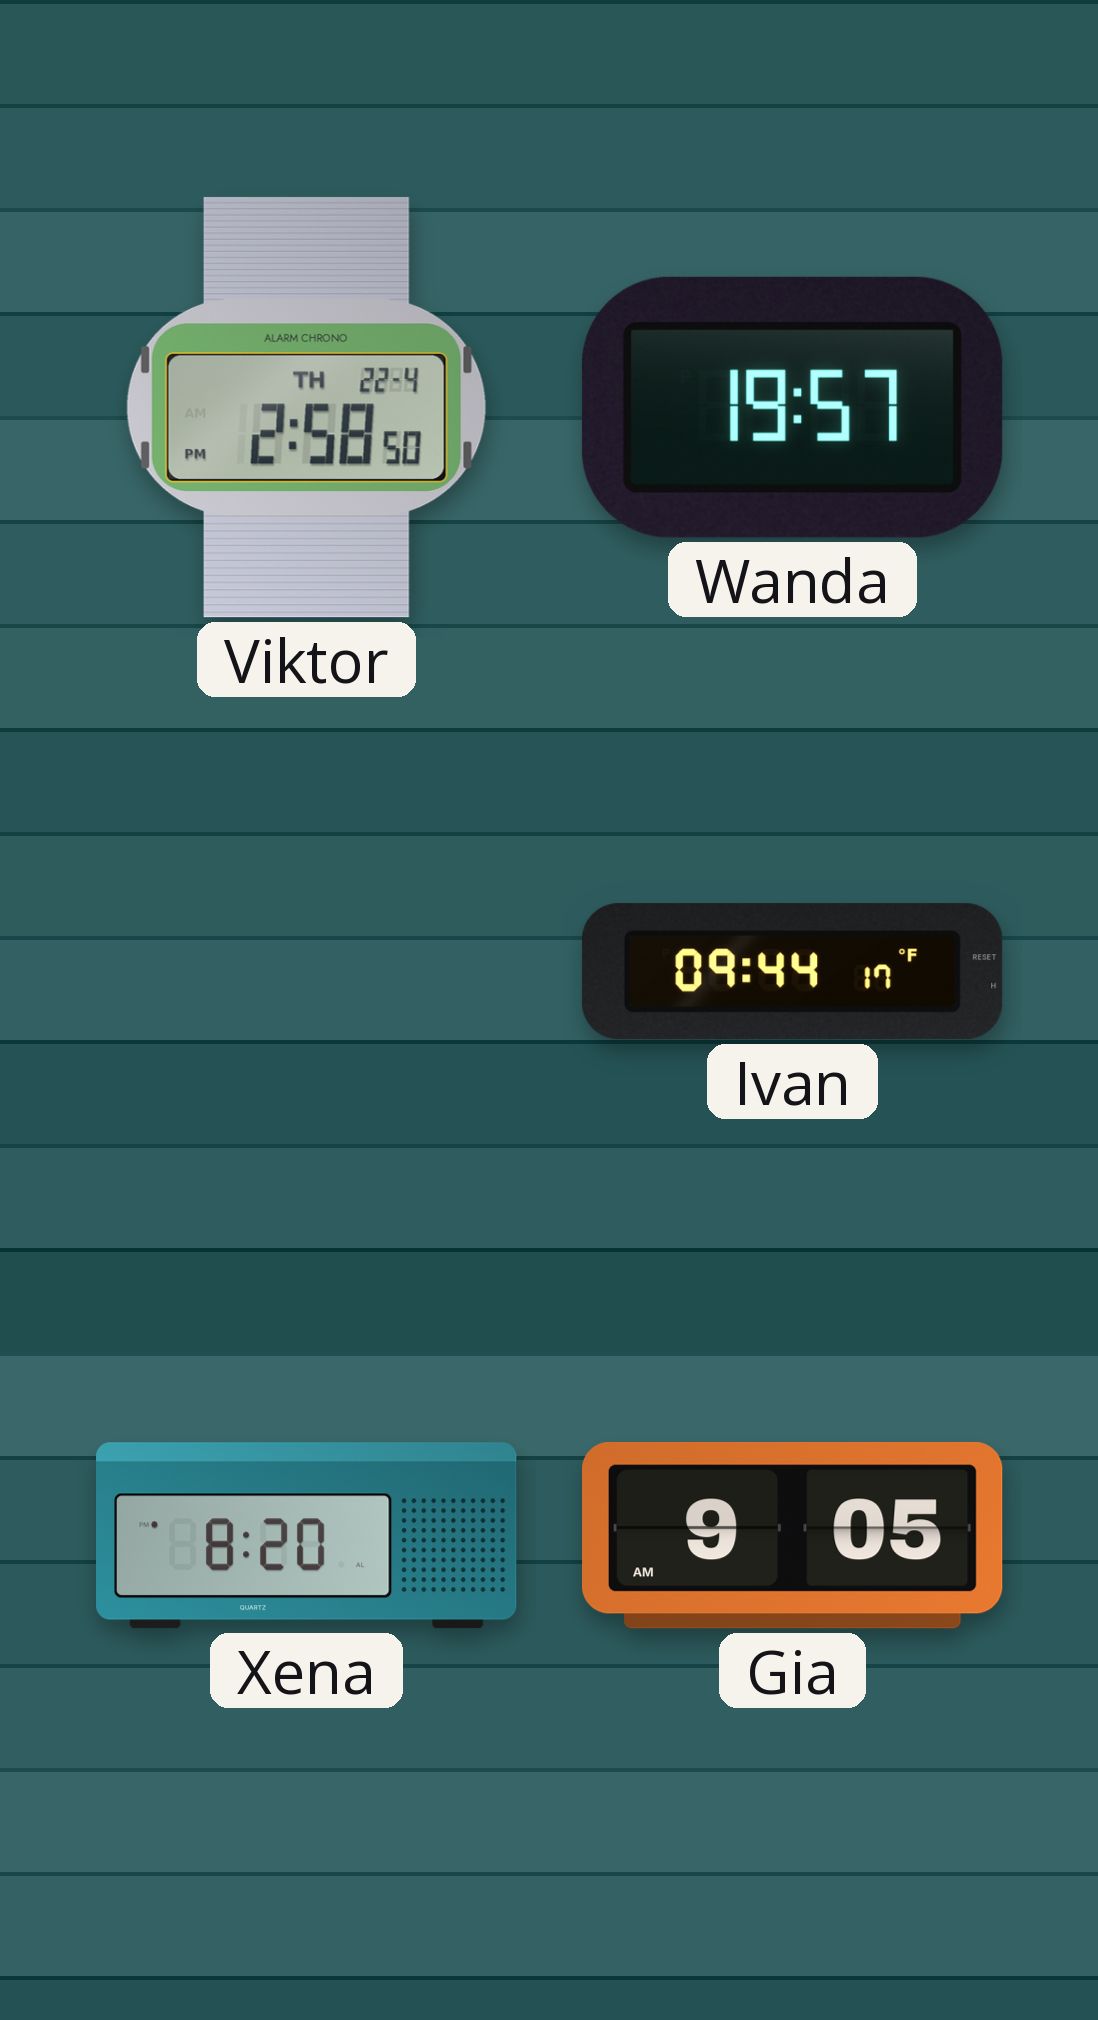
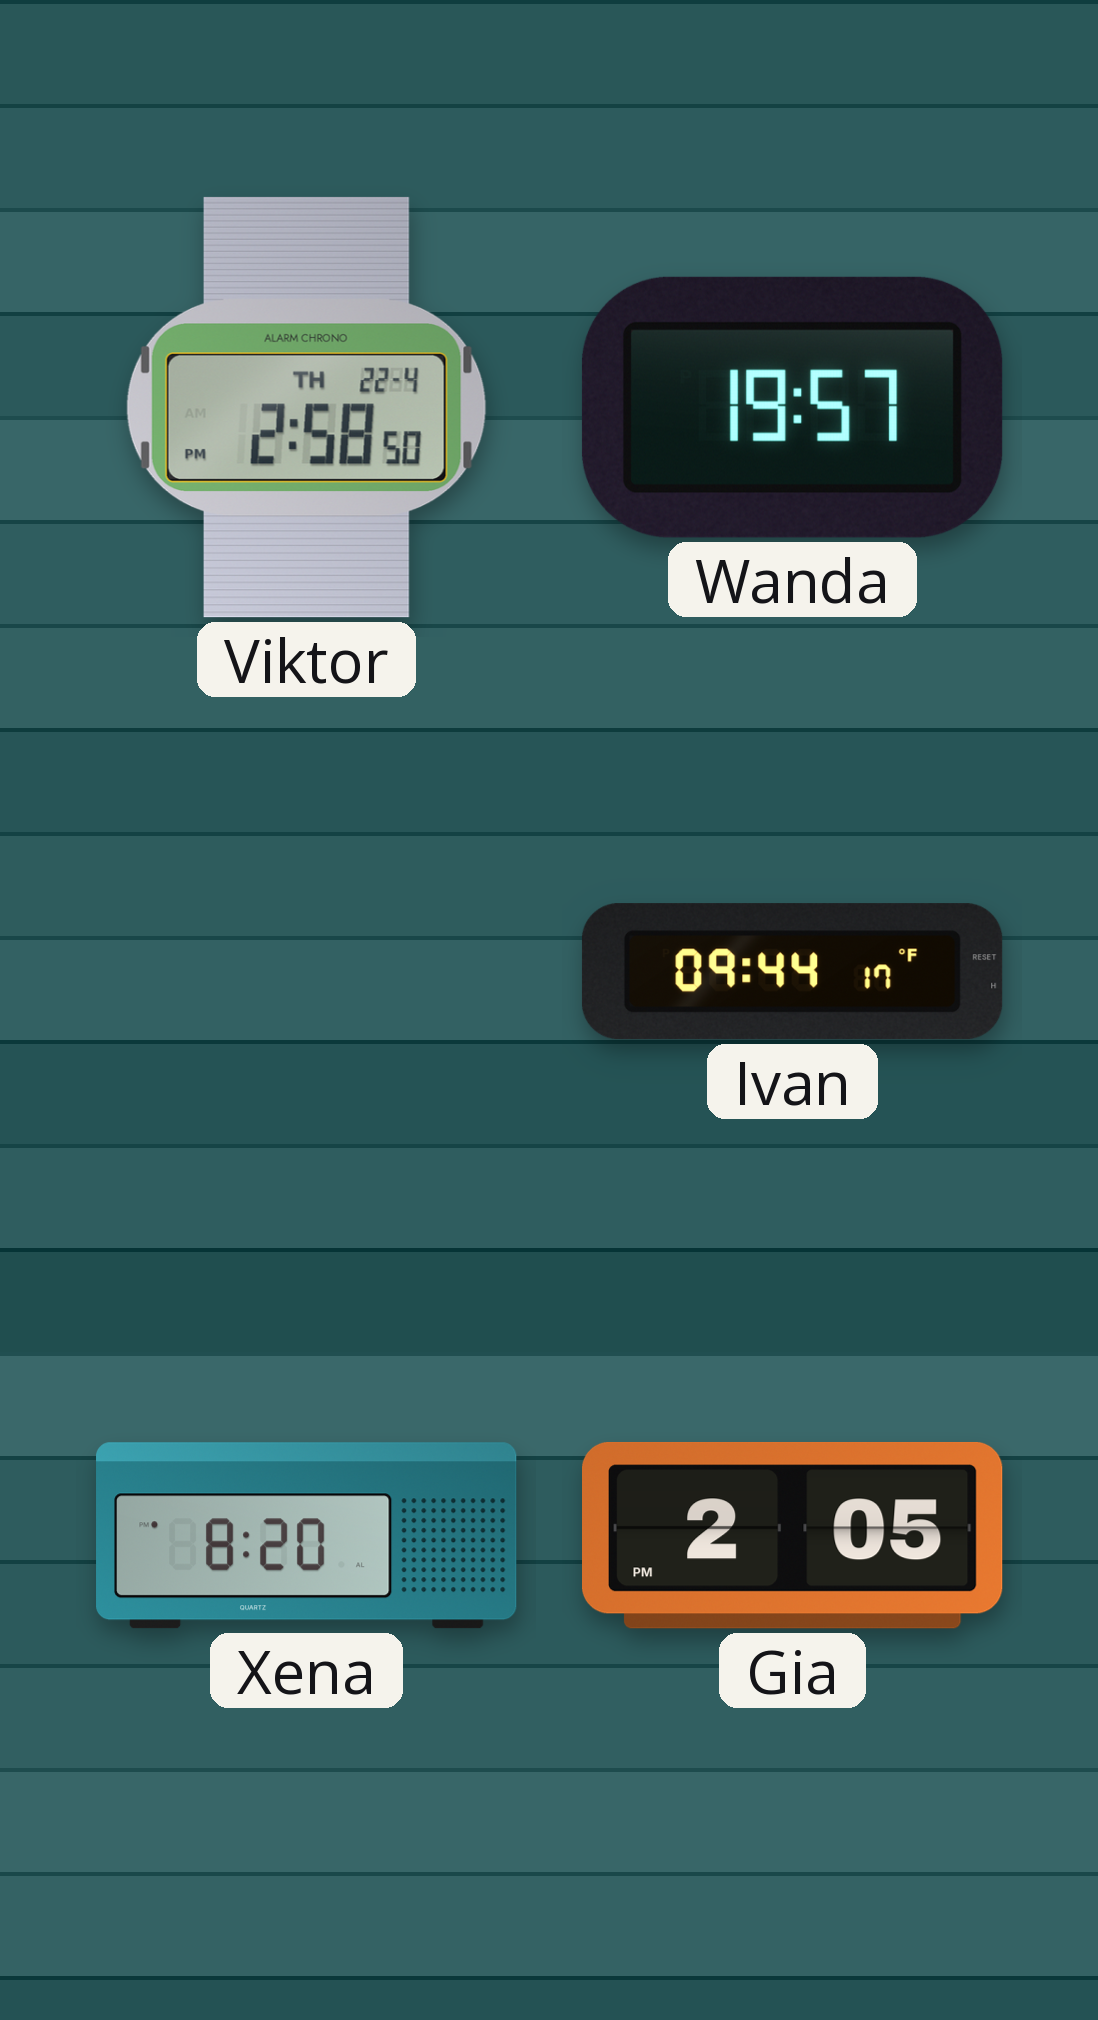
Gia: 9:05 -> 2:05
